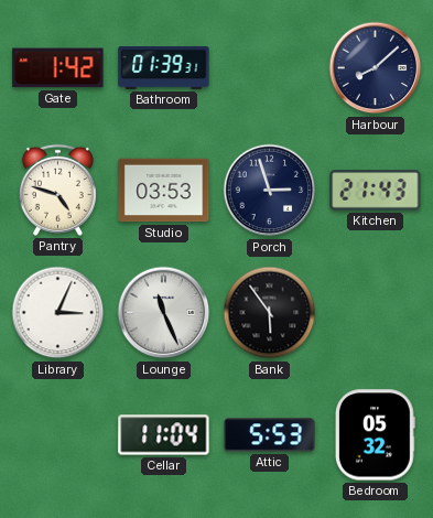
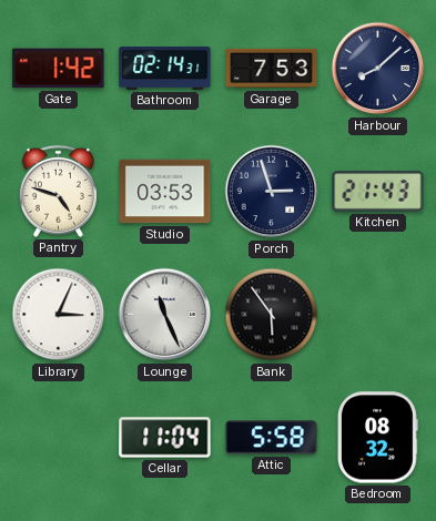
Bathroom: 01:39 -> 02:14
Garage: none -> 7:53
Attic: 5:53 -> 5:58
Bedroom: 05:32 -> 08:32
